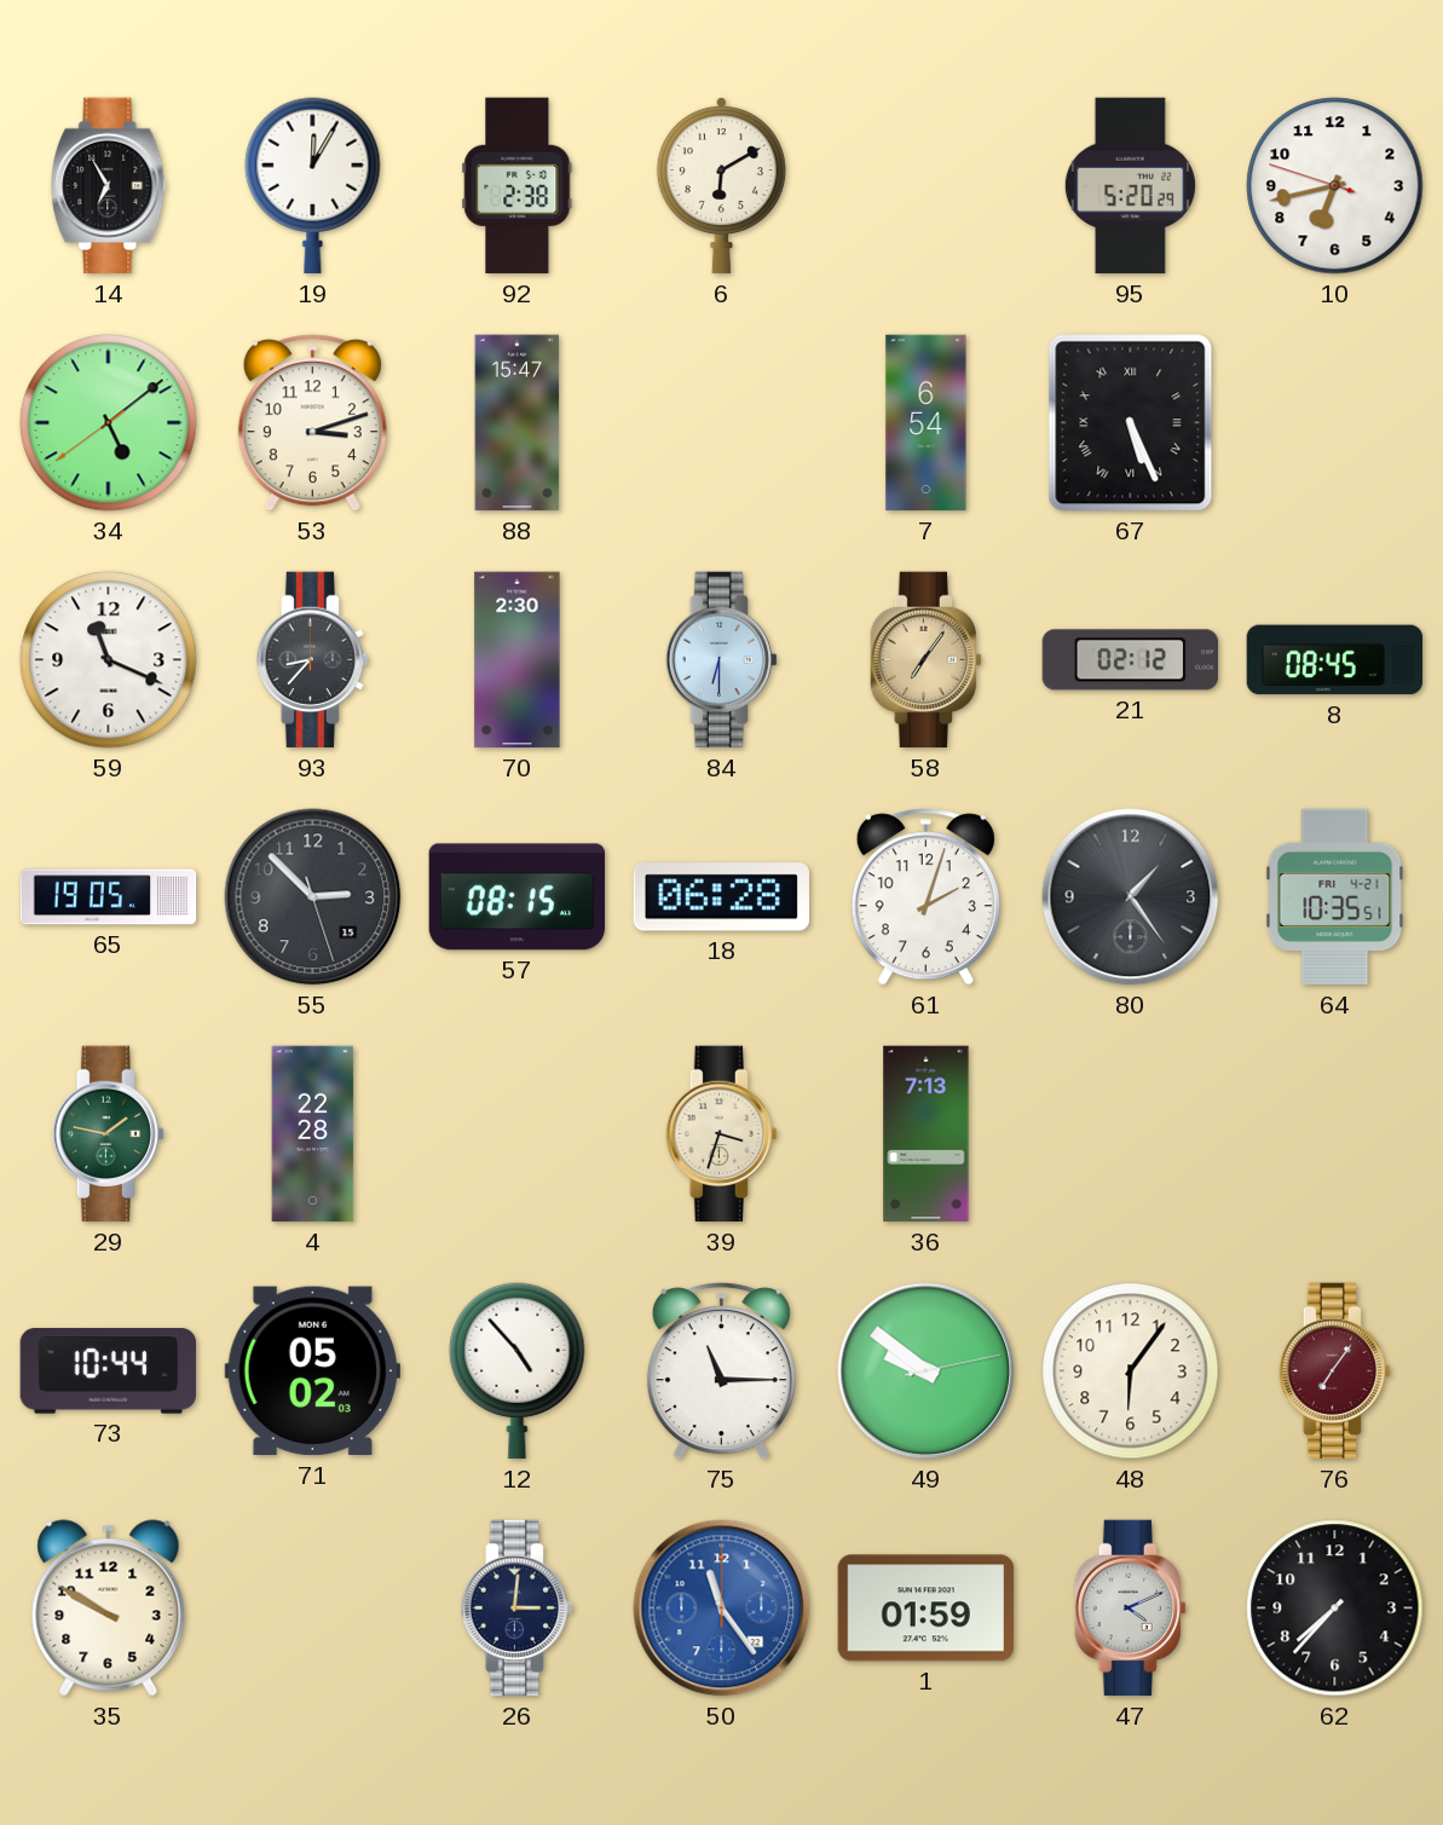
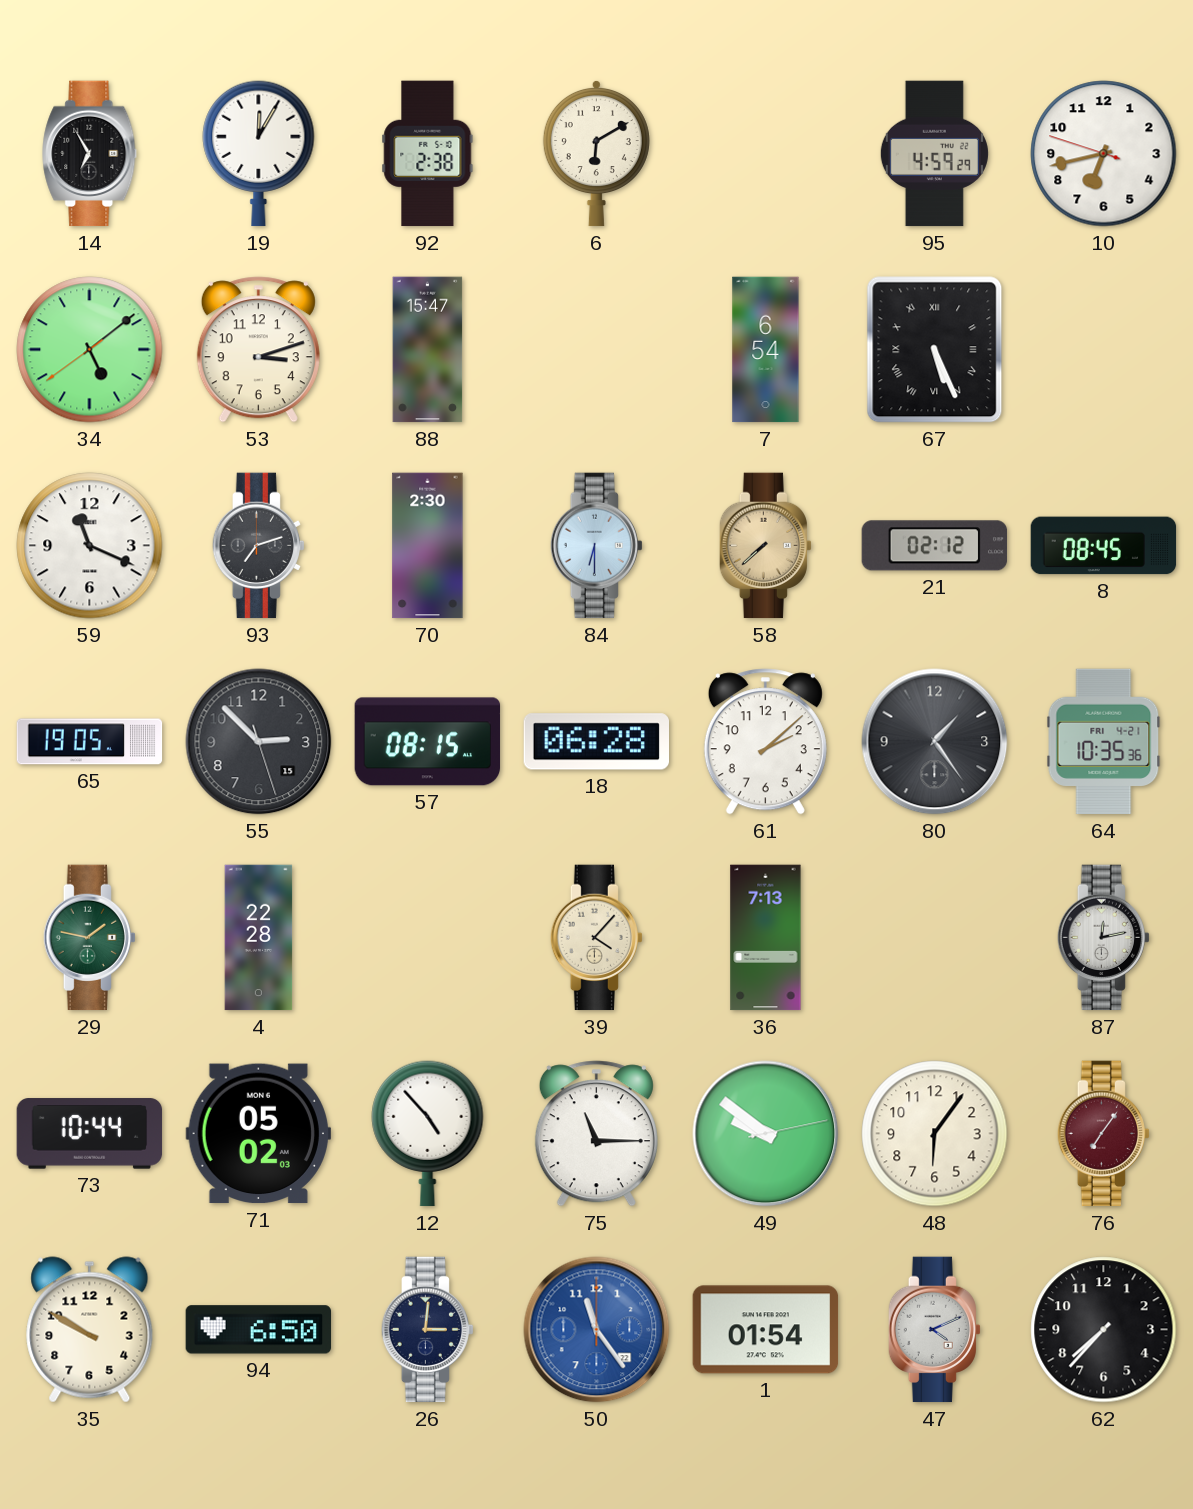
95: 5:20 -> 4:59
93: 8:37 -> 7:12
58: 7:06 -> 7:38
61: 2:03 -> 2:08
64: 10:35:51 -> 10:35:36
39: 3:33 -> 4:07
87: none -> 12:13
94: none -> 6:50
1: 01:59 -> 01:54
